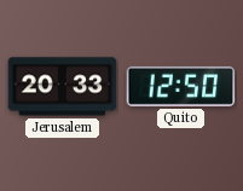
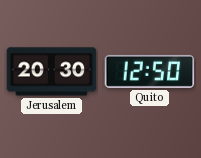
Jerusalem: 20:33 -> 20:30
